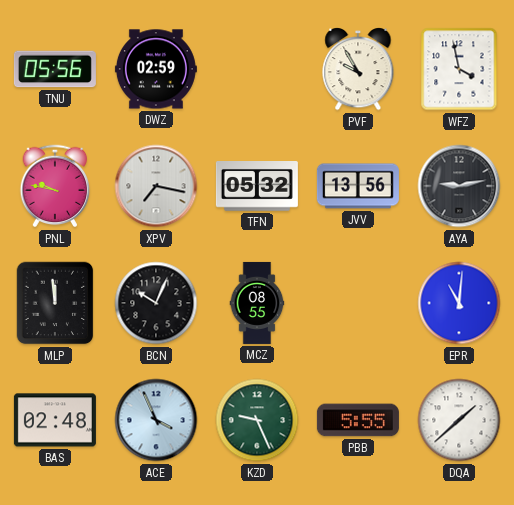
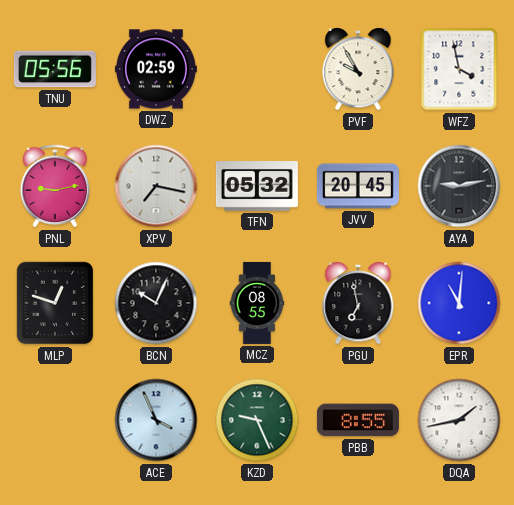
PNL: 9:47 -> 9:13
JVV: 13:56 -> 20:45
MLP: 11:59 -> 12:48
PGU: none -> 6:58
BAS: 02:48 -> none
PBB: 5:55 -> 8:55
DQA: 1:38 -> 1:43
